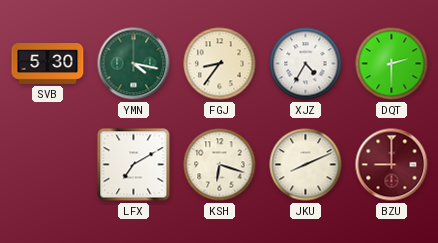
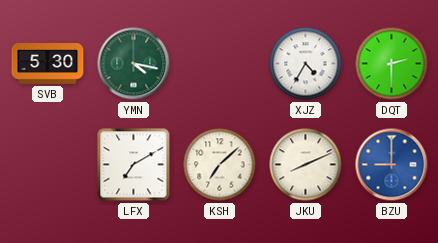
FGJ: 8:36 -> none
KSH: 6:18 -> 7:08
BZU dial: burgundy -> blue
